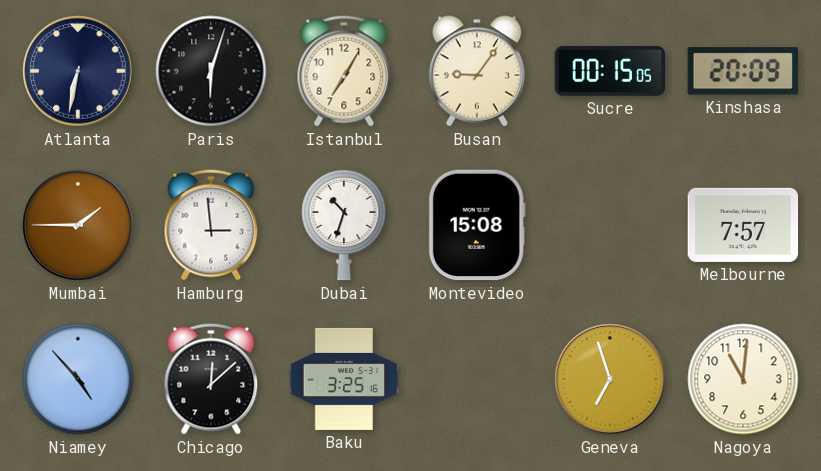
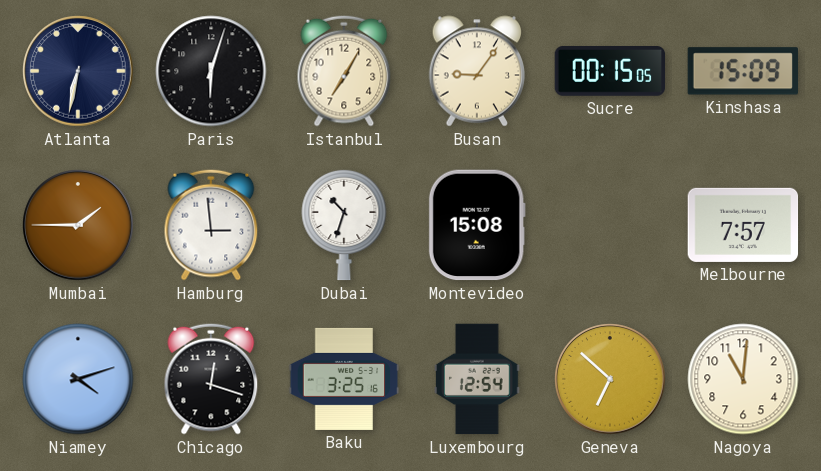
Kinshasa: 20:09 -> 15:09
Niamey: 4:53 -> 4:12
Chicago: 12:08 -> 12:18
Luxembourg: none -> 12:54
Geneva: 6:57 -> 6:52
